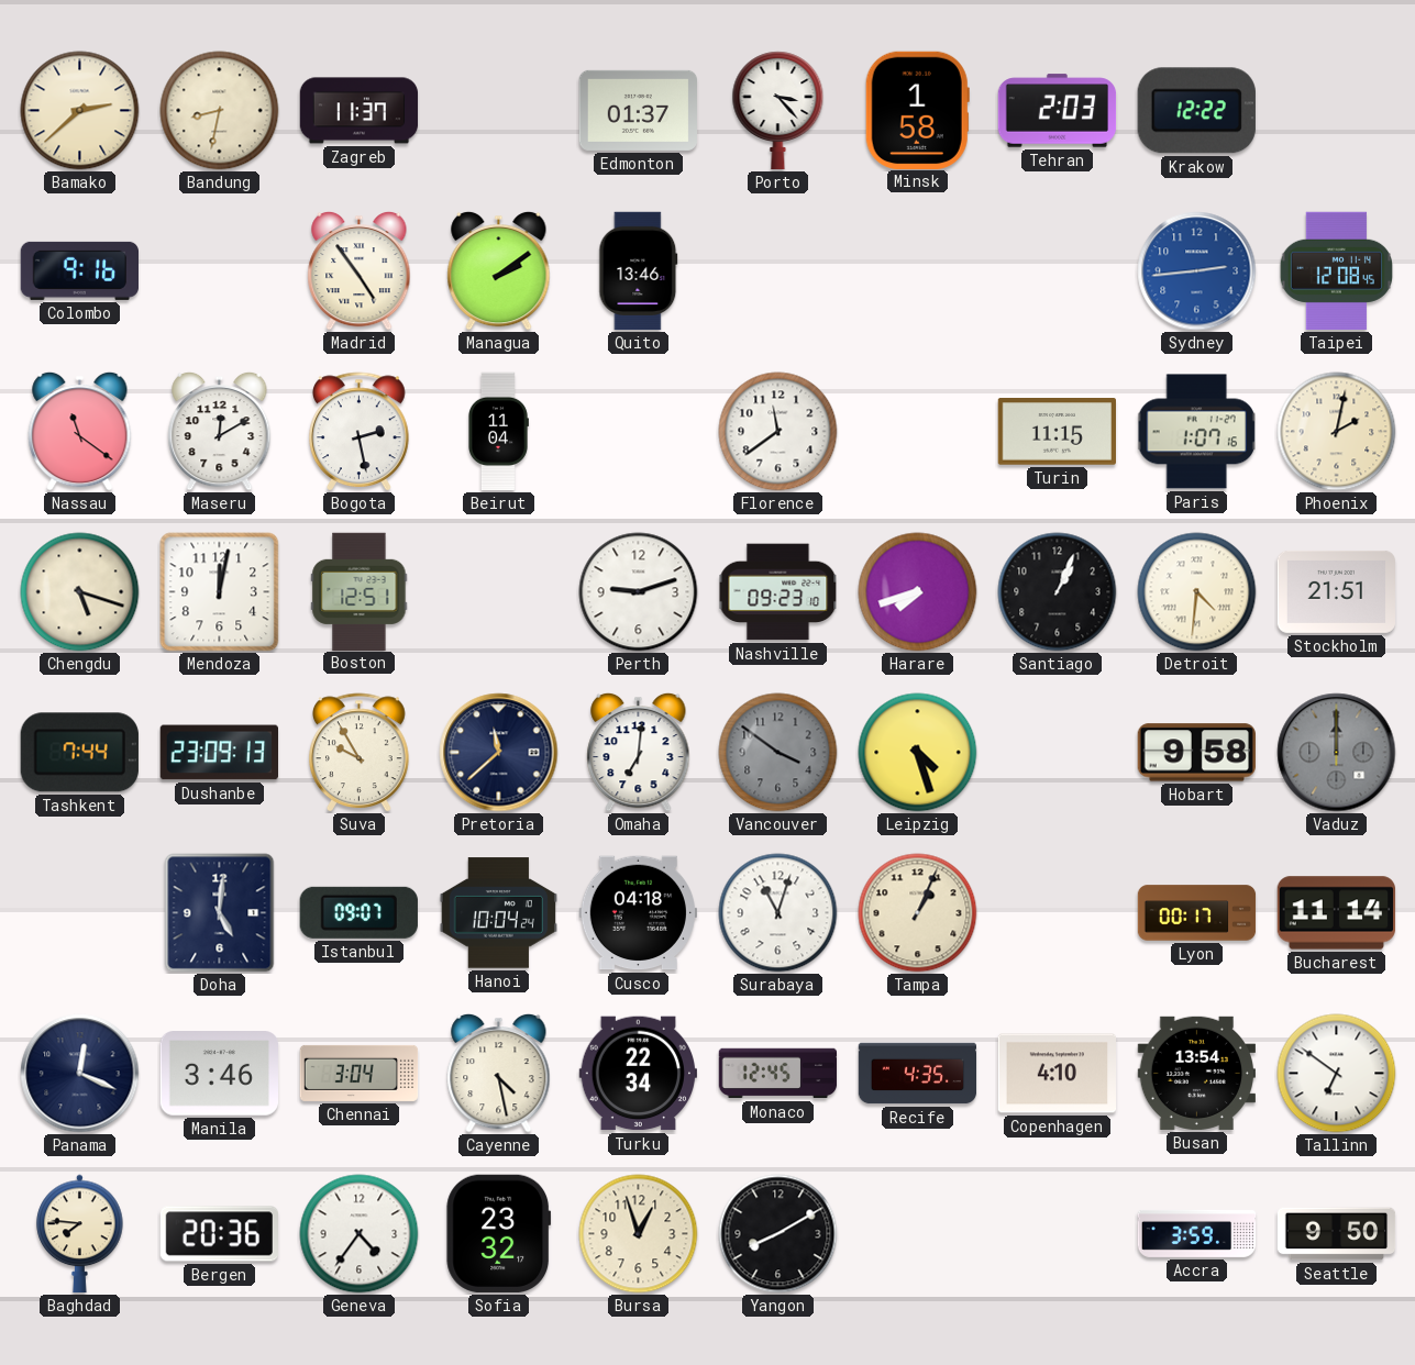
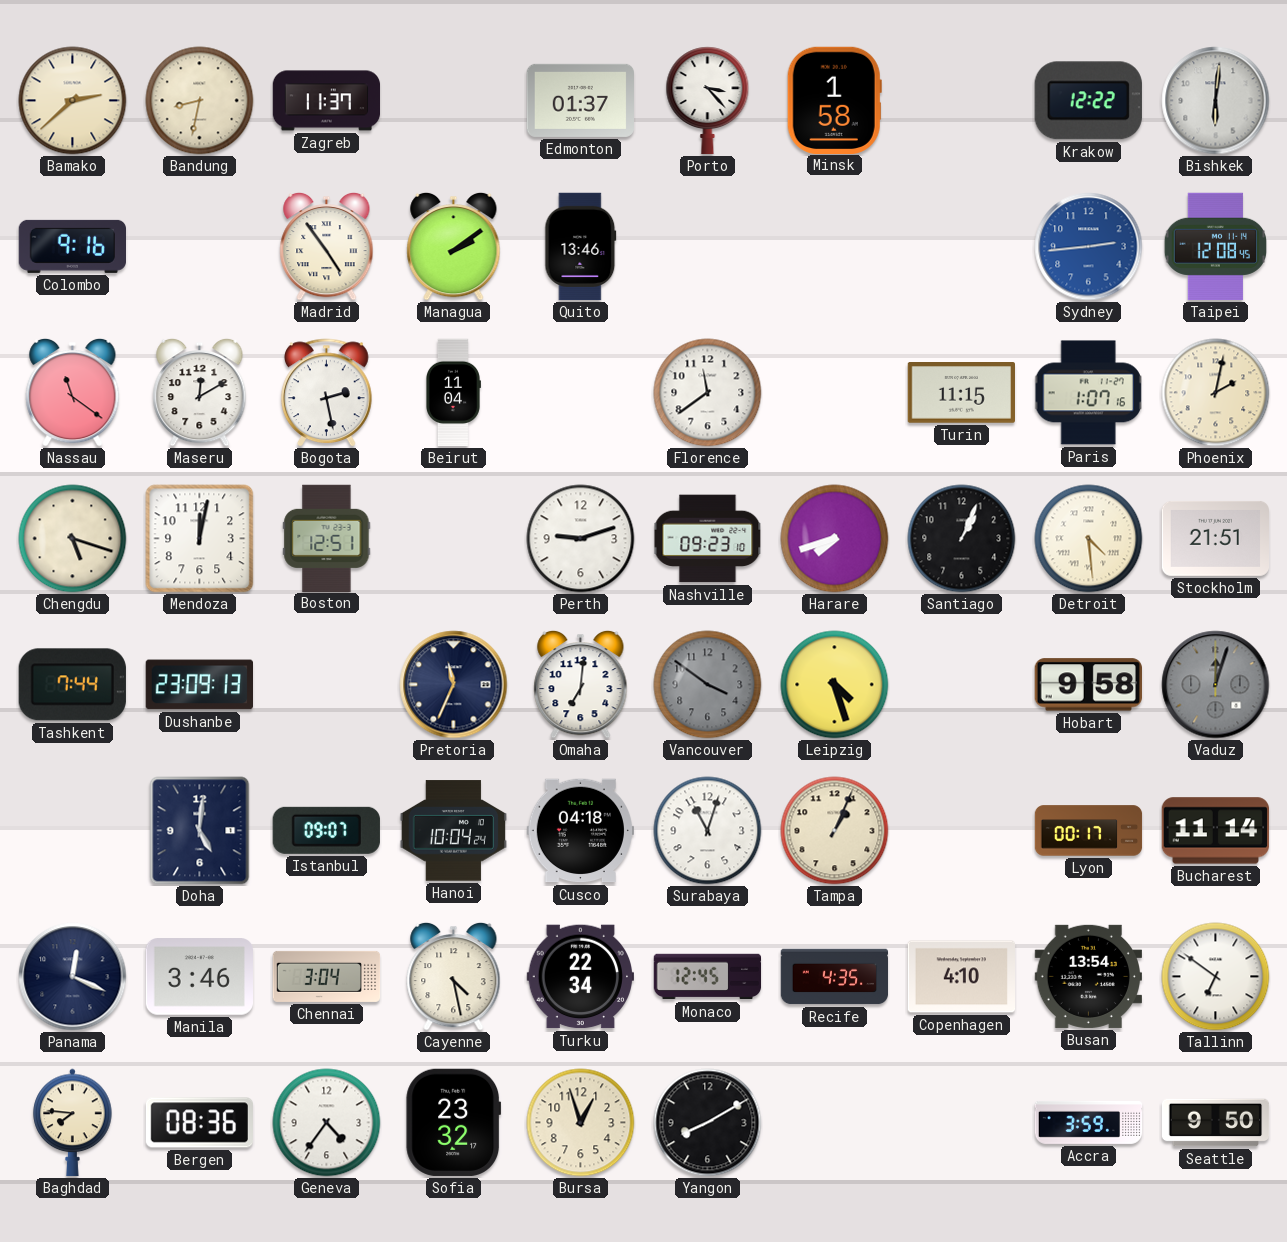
Tehran: 2:03 -> none
Bishkek: none -> 6:01
Detroit: 4:31 -> 4:29
Suva: 9:55 -> none
Pretoria: 11:38 -> 11:34
Vaduz: 12:00 -> 12:03
Bergen: 20:36 -> 08:36
